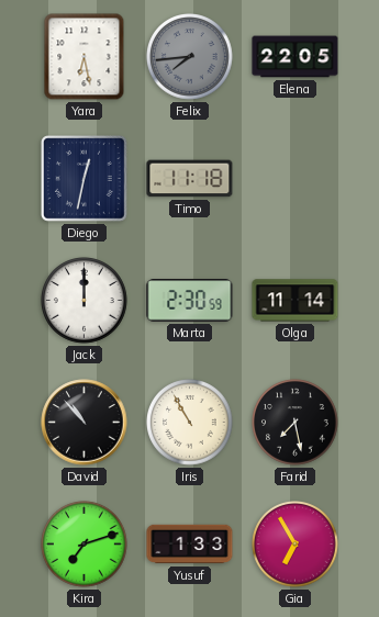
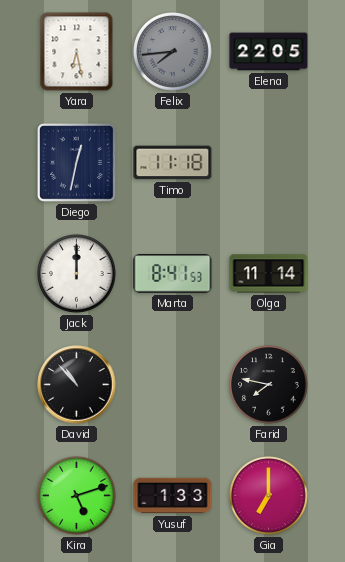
Marta: 2:30 -> 8:41
Iris: 10:55 -> none
Farid: 7:28 -> 7:47
Kira: 7:12 -> 5:12
Gia: 6:55 -> 7:00
